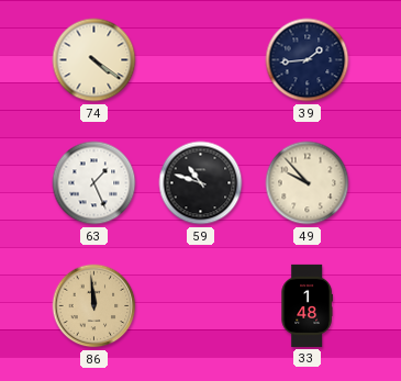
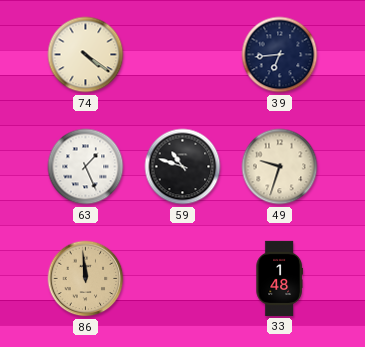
39: 1:44 -> 6:44
49: 9:53 -> 9:33
